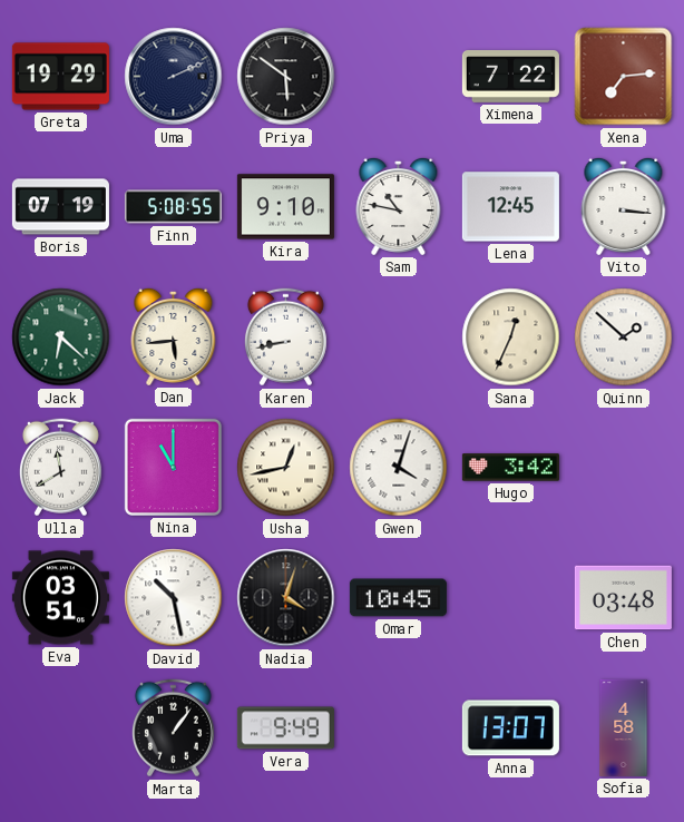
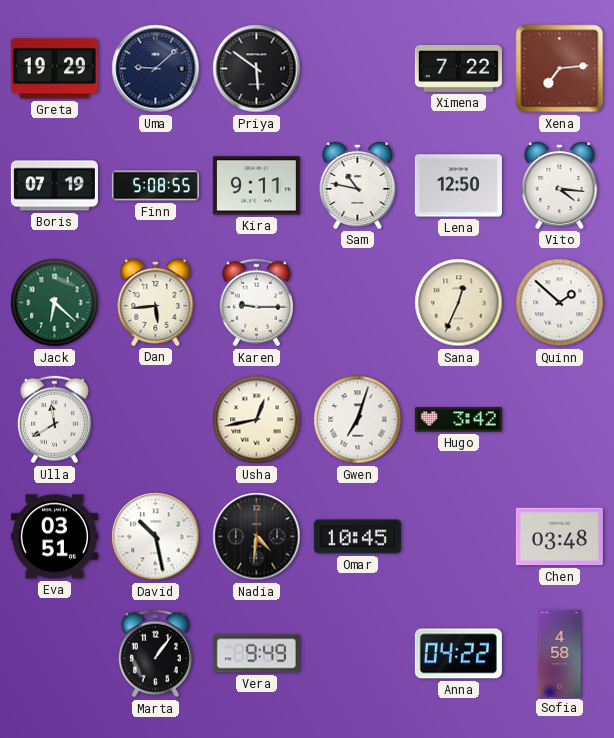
Uma: 2:11 -> 9:08
Kira: 9:10 -> 9:11
Lena: 12:45 -> 12:50
Vito: 3:16 -> 4:16
Karen: 8:43 -> 9:15
Nina: 11:00 -> none
Gwen: 4:03 -> 7:03
Nadia: 4:03 -> 4:31
Anna: 13:07 -> 04:22
